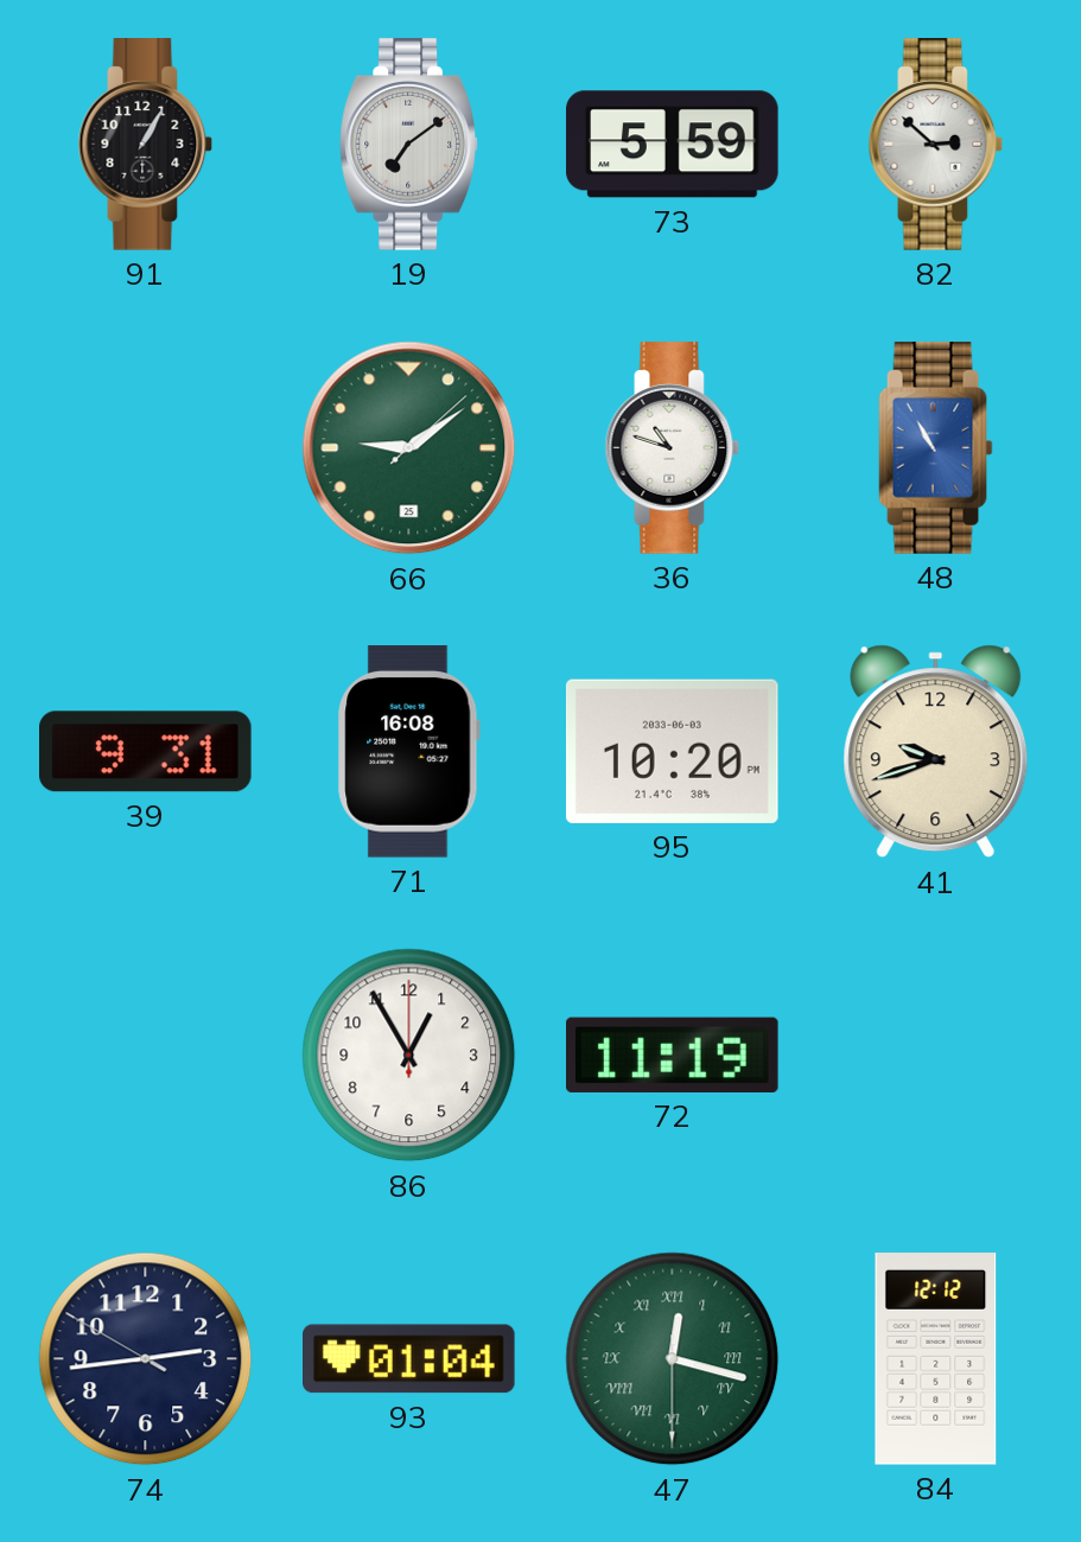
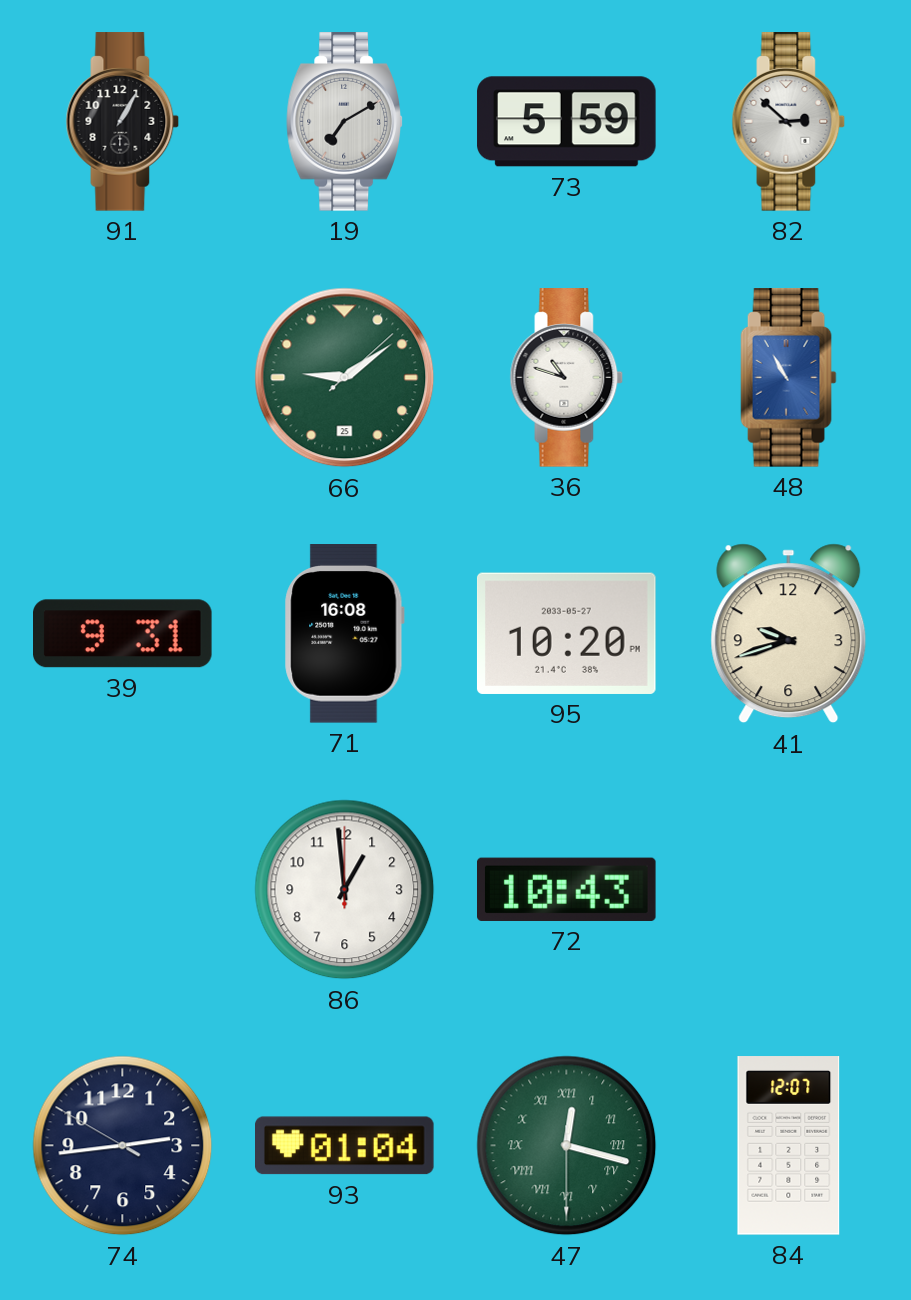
19: 7:09 -> 7:10
95 date: 2033-06-03 -> 2033-05-27
86: 12:55 -> 12:59
72: 11:19 -> 10:43
84: 12:12 -> 12:07
